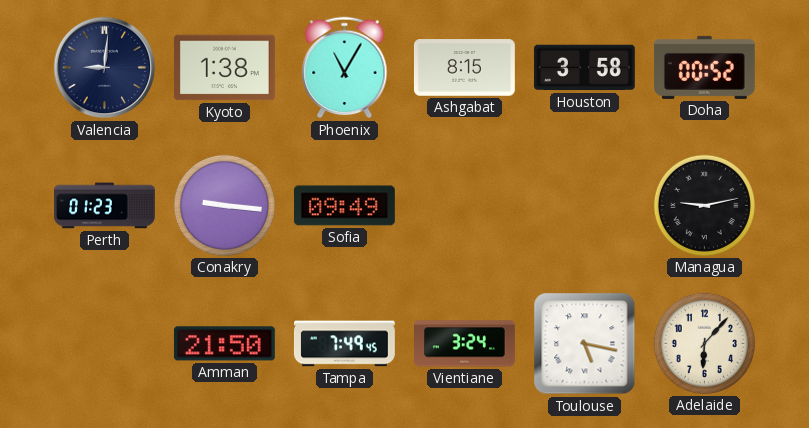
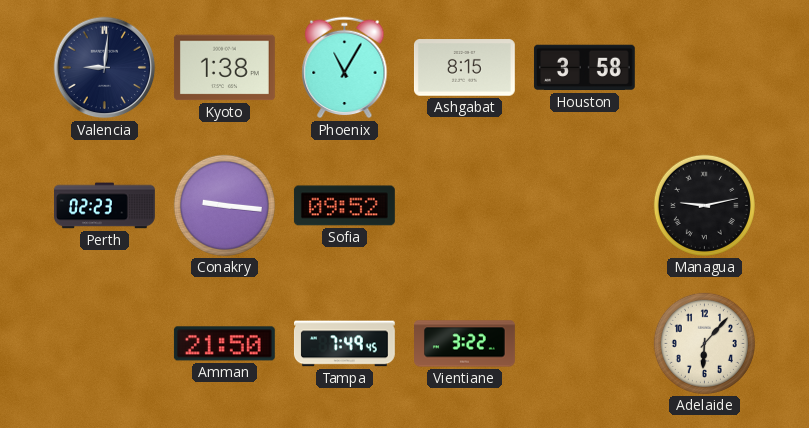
Doha: 00:52 -> none
Perth: 01:23 -> 02:23
Sofia: 09:49 -> 09:52
Vientiane: 3:24 -> 3:22
Toulouse: 5:17 -> none
